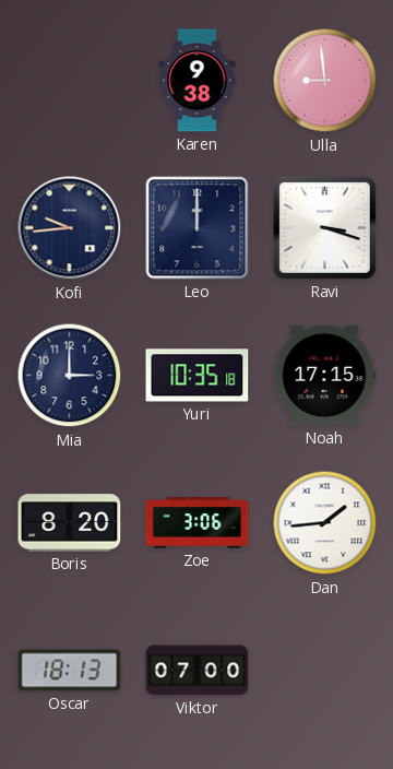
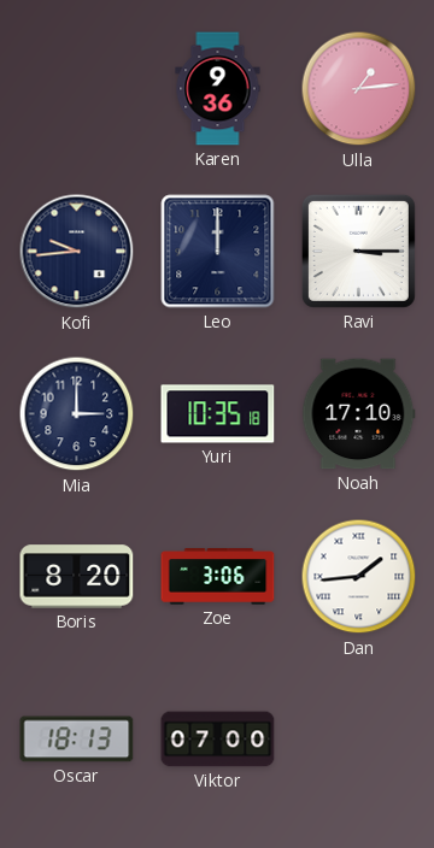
Karen: 9:38 -> 9:36
Ulla: 8:59 -> 1:14
Ravi: 3:18 -> 3:15
Noah: 17:15 -> 17:10
